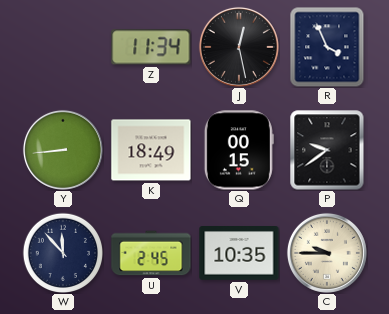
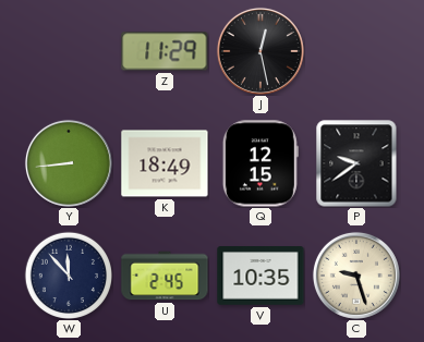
Z: 11:34 -> 11:29
R: 3:56 -> none
Q: 00:15 -> 12:15
C: 9:45 -> 9:27
